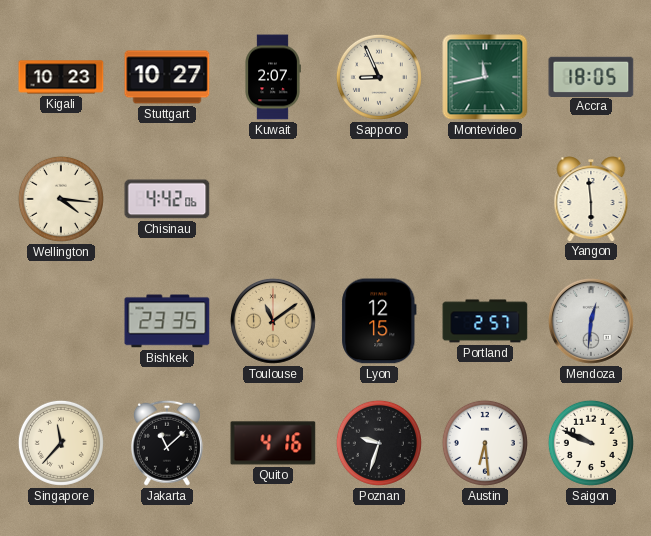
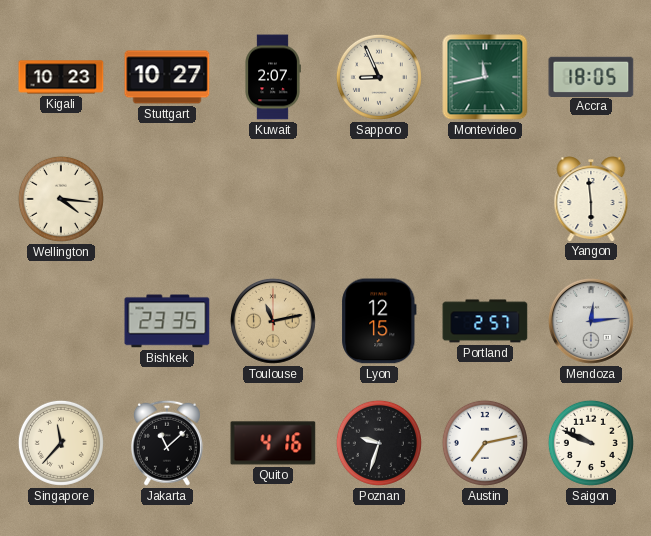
Chisinau: 4:42 -> none
Toulouse: 11:09 -> 11:13
Mendoza: 12:31 -> 12:14
Austin: 6:29 -> 7:13
